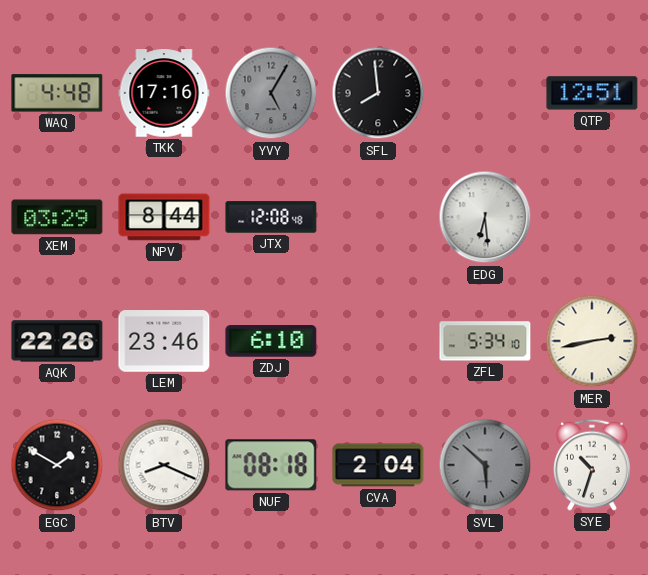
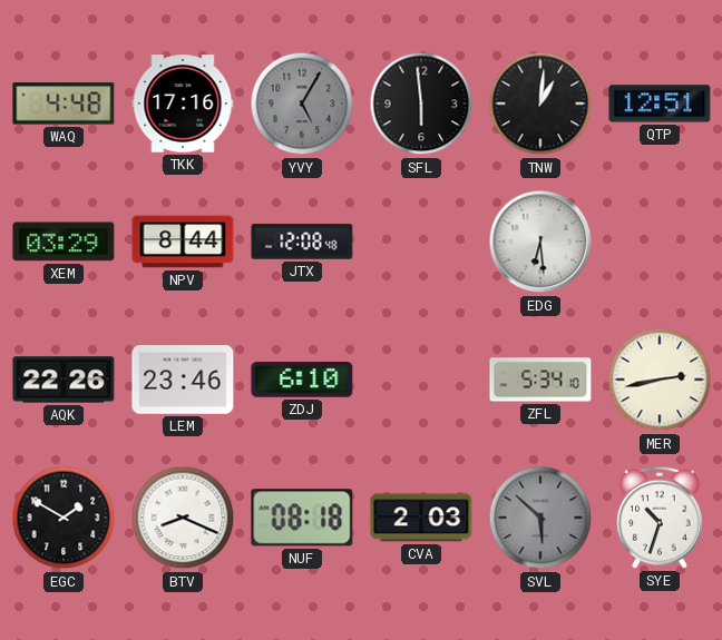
SFL: 7:59 -> 5:59
TNW: none -> 1:01
CVA: 2:04 -> 2:03
